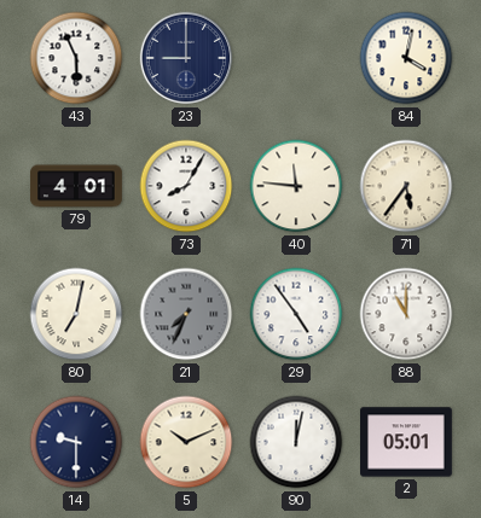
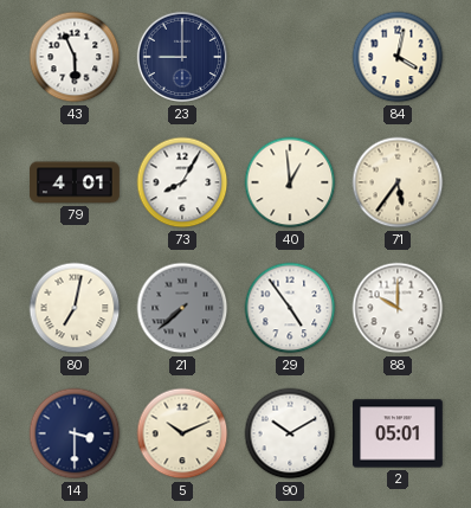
40: 11:46 -> 12:59
21: 7:34 -> 7:38
88: 11:00 -> 10:00
14: 9:30 -> 3:30
90: 12:02 -> 10:10
